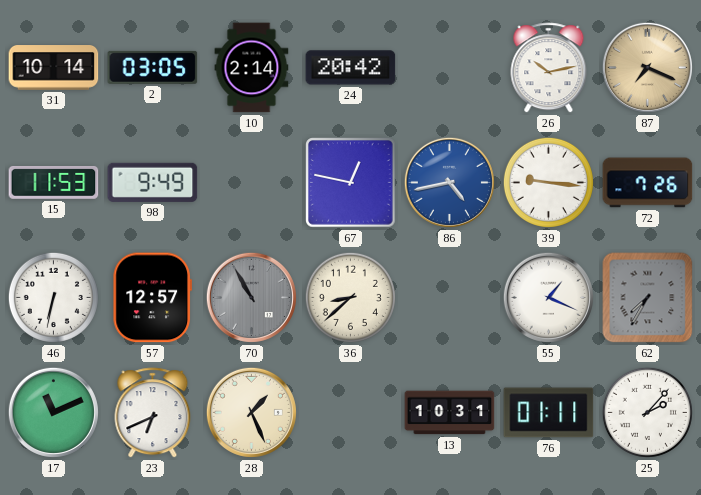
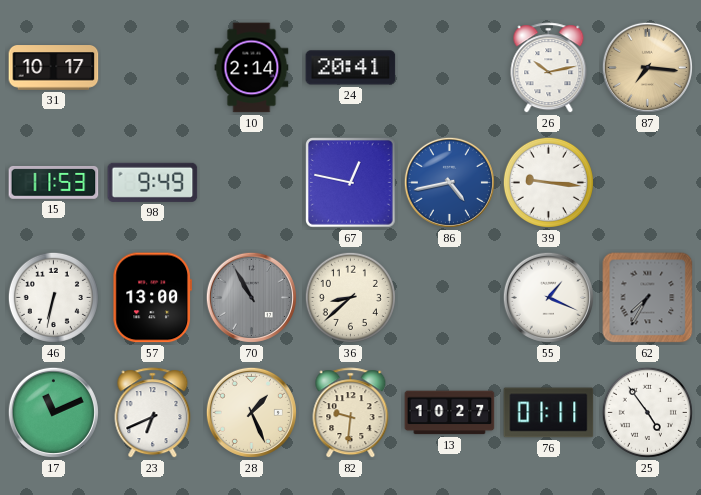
31: 10:14 -> 10:17
2: 03:05 -> none
24: 20:42 -> 20:41
87: 7:19 -> 7:16
72: 7:26 -> none
57: 12:57 -> 13:00
82: none -> 9:31
13: 10:31 -> 10:27
25: 2:07 -> 4:54
